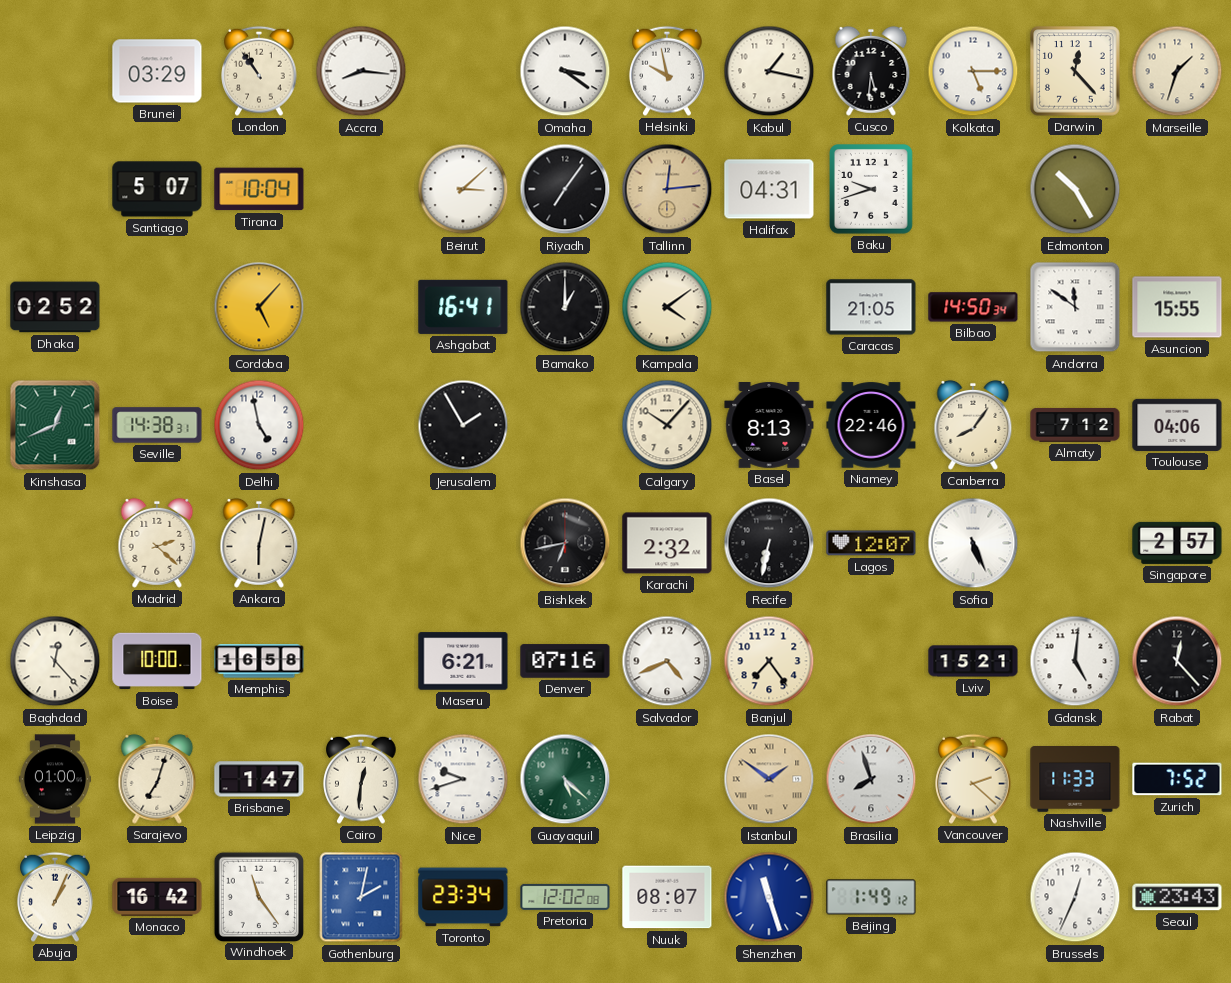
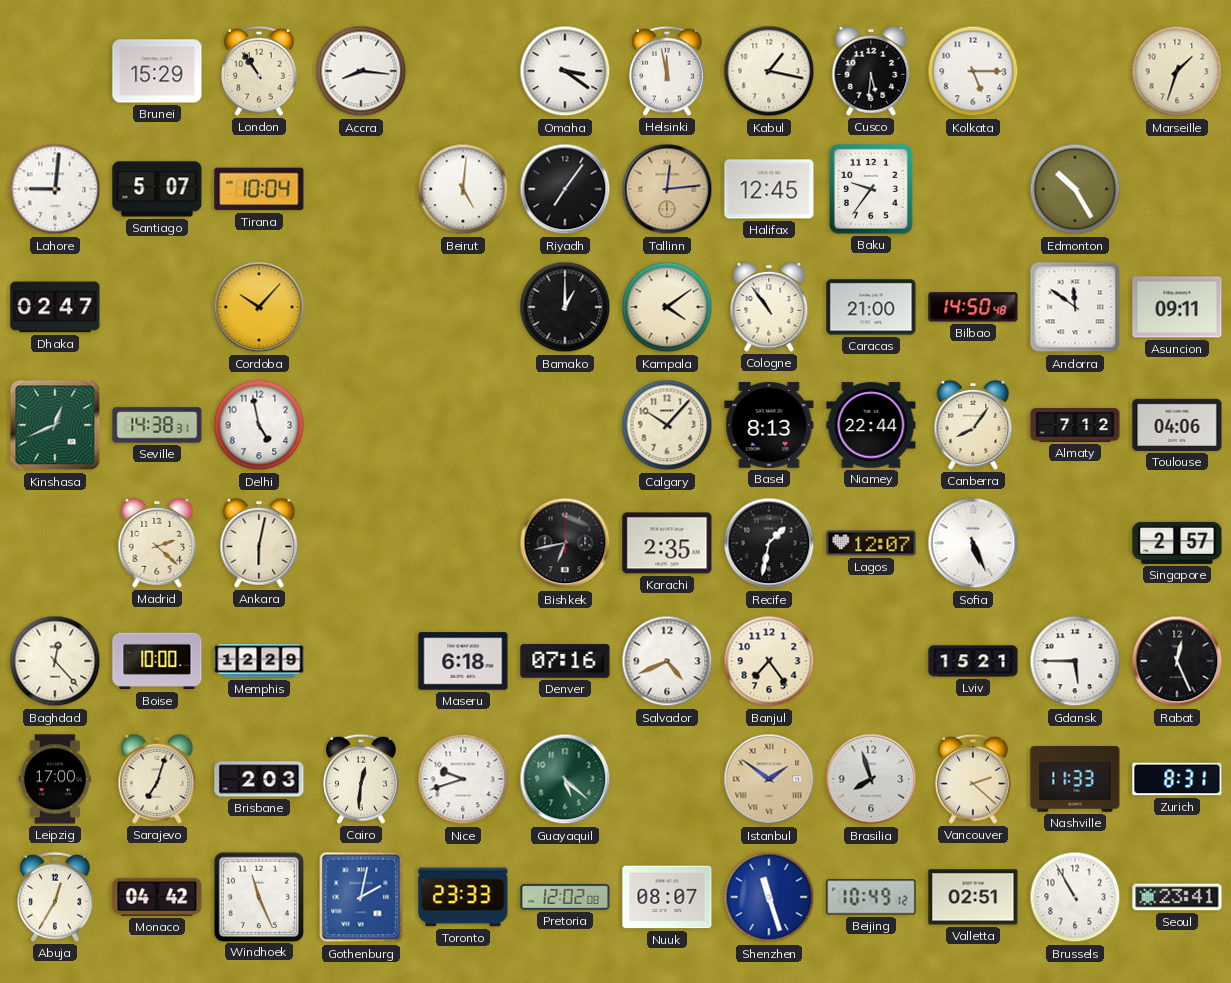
Brunei: 03:29 -> 15:29
Helsinki: 9:58 -> 11:58
Darwin: 12:23 -> none
Lahore: none -> 9:01
Beirut: 3:08 -> 5:01
Halifax: 04:31 -> 12:45
Baku: 9:42 -> 9:36
Dhaka: 02:52 -> 02:47
Cordoba: 5:07 -> 10:07
Ashgabat: 16:41 -> none
Cologne: none -> 10:54
Caracas: 21:05 -> 21:00
Bilbao: 14:50:34 -> 14:50:48
Asuncion: 15:55 -> 09:11
Jerusalem: 1:55 -> none
Niamey: 22:46 -> 22:44
Karachi: 2:32 -> 2:35
Recife: 6:32 -> 1:32
Memphis: 16:58 -> 12:29
Maseru: 6:21 -> 6:18
Gdansk: 5:01 -> 5:45
Rabat: 12:23 -> 12:26
Leipzig: 01:00 -> 17:00
Brisbane: 1:47 -> 2:03
Zurich: 7:52 -> 8:31
Abuja: 1:04 -> 12:35
Monaco: 16:42 -> 04:42
Windhoek: 11:24 -> 11:26
Toronto: 23:34 -> 23:33
Beijing: 1:49 -> 10:49
Valletta: none -> 02:51
Brussels: 12:34 -> 10:55
Seoul: 23:43 -> 23:41
